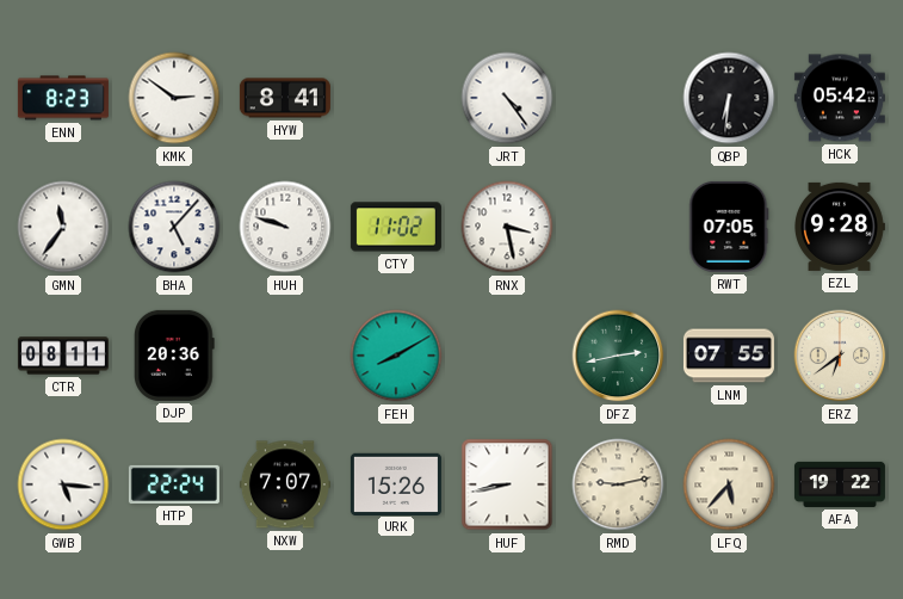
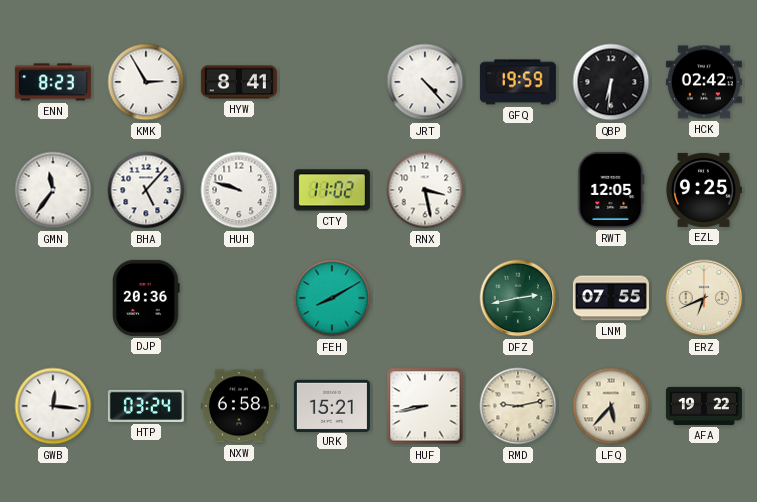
KMK: 2:51 -> 2:55
JRT: 4:24 -> 4:23
GFQ: none -> 19:59
HCK: 05:42 -> 02:42
RWT: 07:05 -> 12:05
EZL: 9:28 -> 9:25
CTR: 08:11 -> none
ERZ: 6:39 -> 6:41
GWB: 5:16 -> 12:16
HTP: 22:24 -> 03:24
NXW: 7:07 -> 6:58
URK: 15:26 -> 15:21
